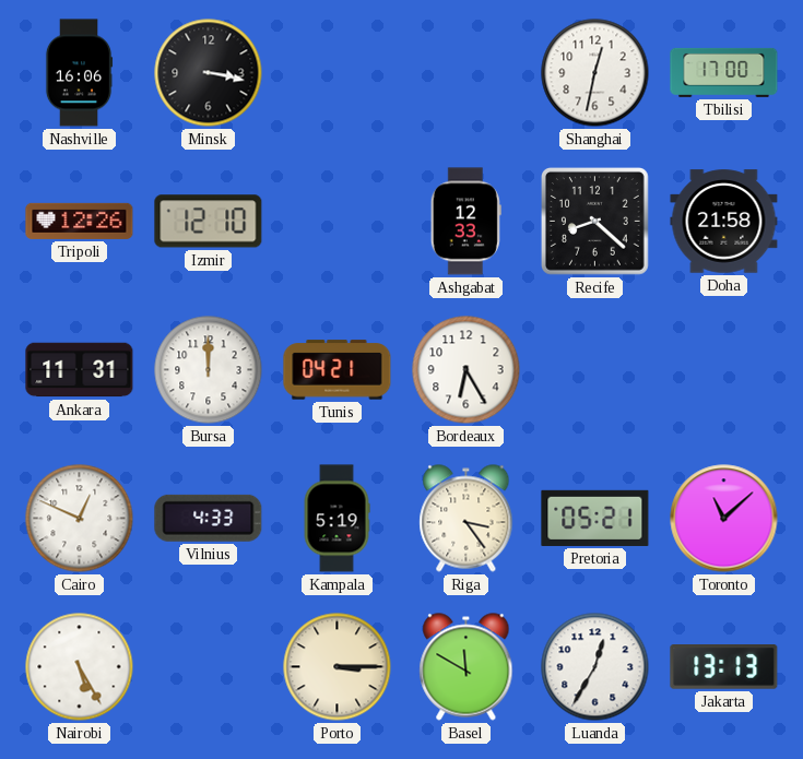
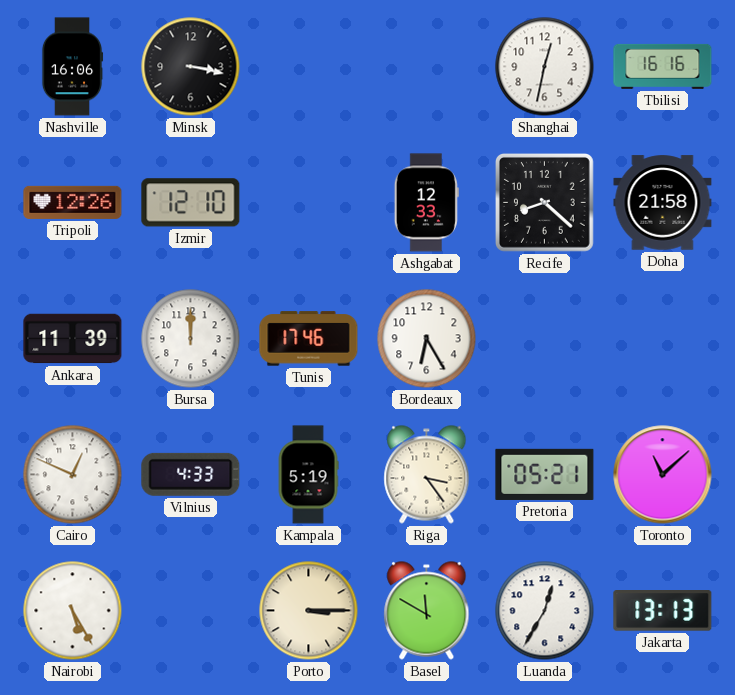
Tbilisi: 17:00 -> 16:16
Ankara: 11:31 -> 11:39
Tunis: 04:21 -> 17:46
